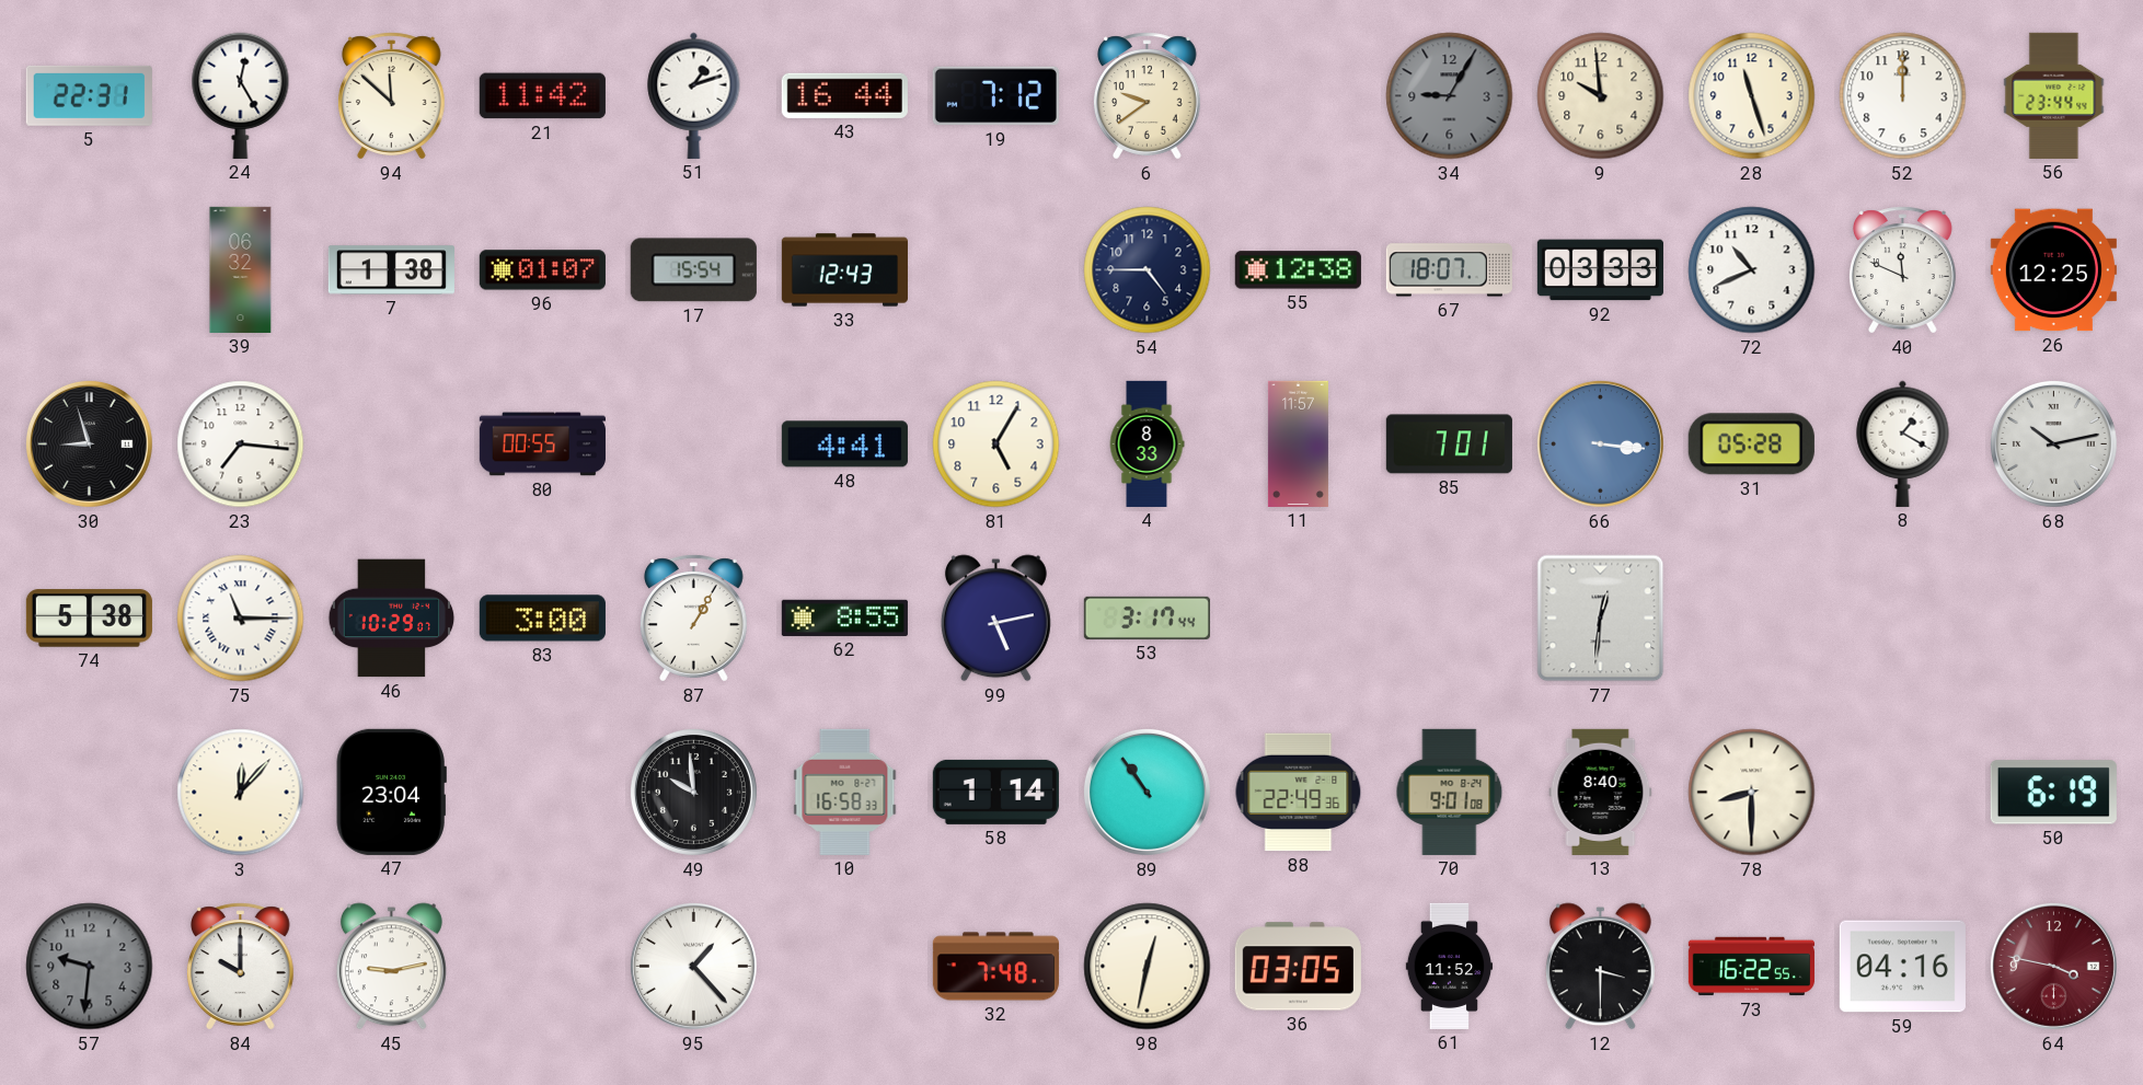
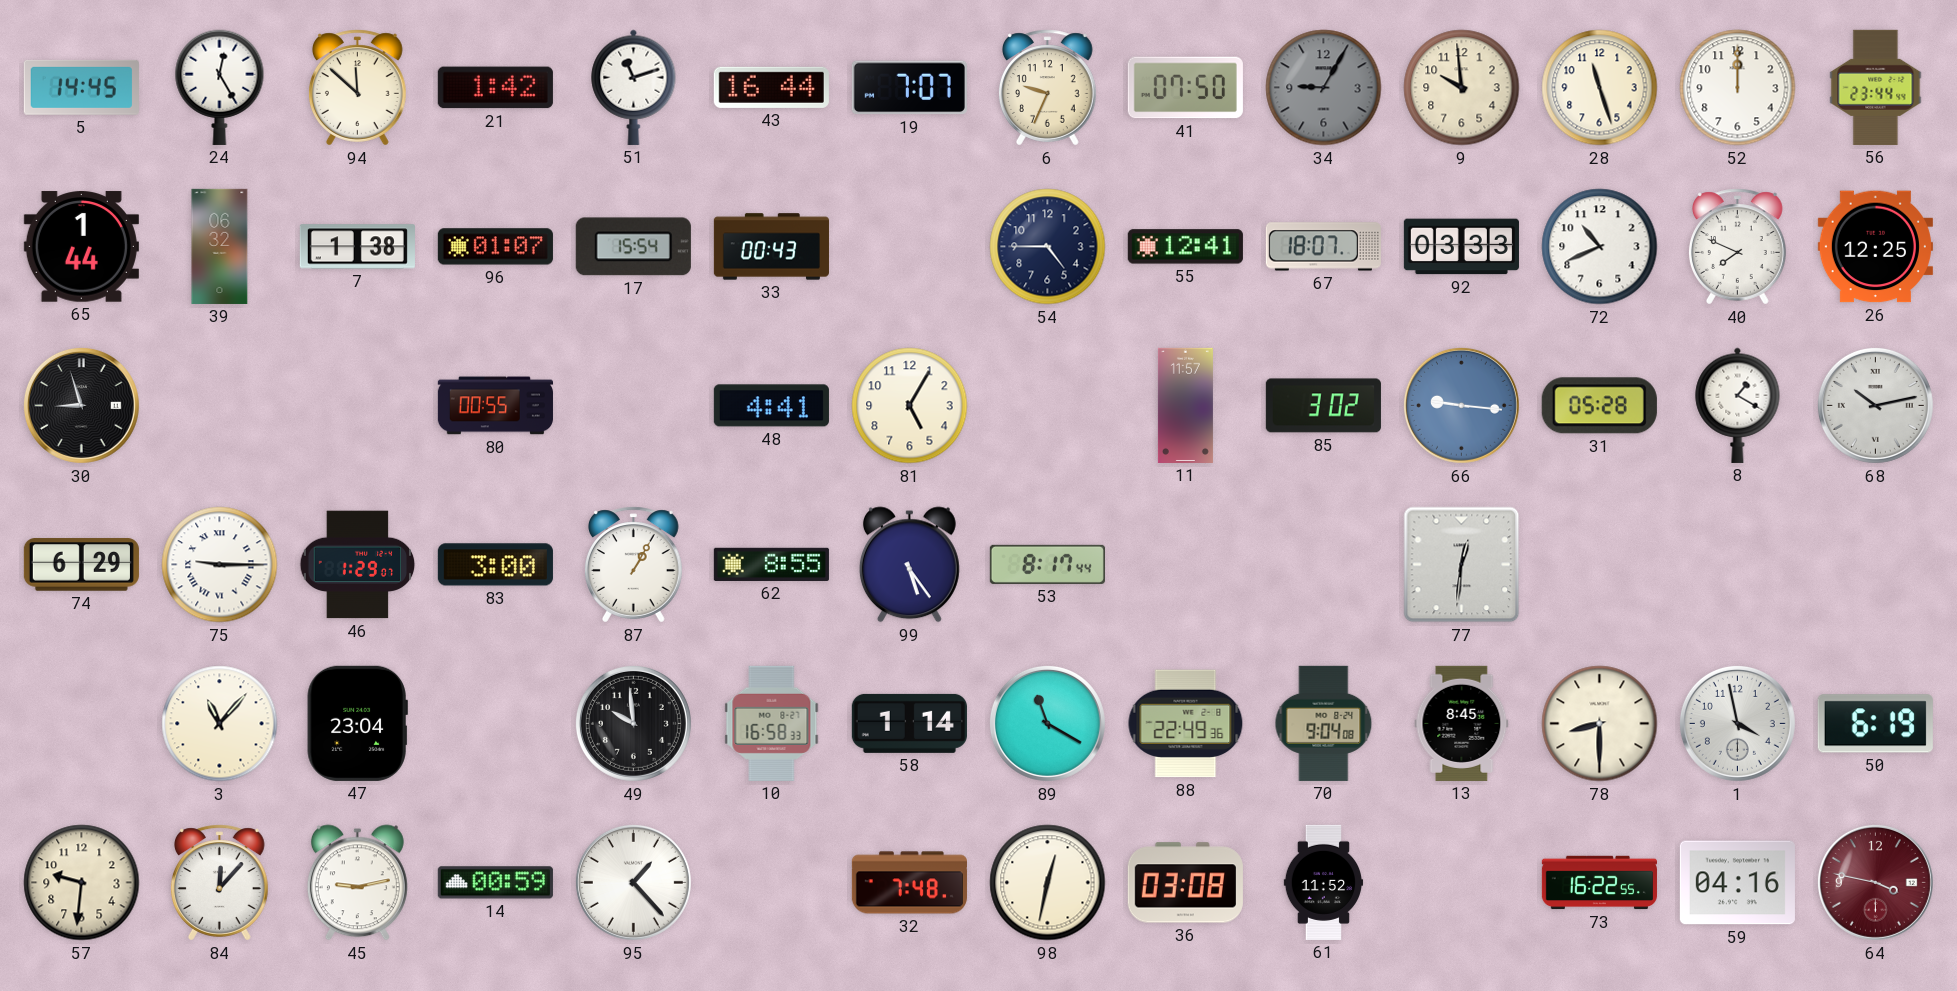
5: 22:31 -> 14:45
21: 11:42 -> 1:42
51: 1:12 -> 11:12
19: 7:12 -> 7:07
6: 9:39 -> 9:34
41: none -> 07:50
65: none -> 1:44
33: 12:43 -> 00:43
55: 12:38 -> 12:41
40: 11:49 -> 7:49
23: 7:16 -> none
4: 8:33 -> none
85: 7:01 -> 3:02
66: 3:16 -> 9:16
74: 5:38 -> 6:29
75: 11:15 -> 9:15
46: 10:29 -> 1:29
99: 5:13 -> 5:24
53: 3:17 -> 8:17
3: 12:07 -> 11:07
89: 10:54 -> 11:20
70: 9:01 -> 9:04
13: 8:40 -> 8:45
1: none -> 3:58
57 dial: grey -> cream
84: 10:00 -> 12:07
14: none -> 00:59
36: 03:05 -> 03:08
12: 3:30 -> none
